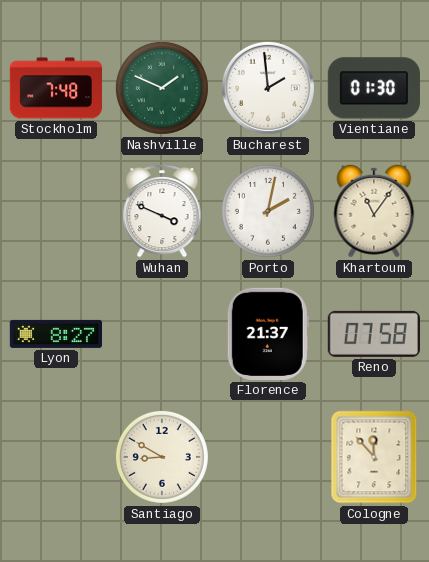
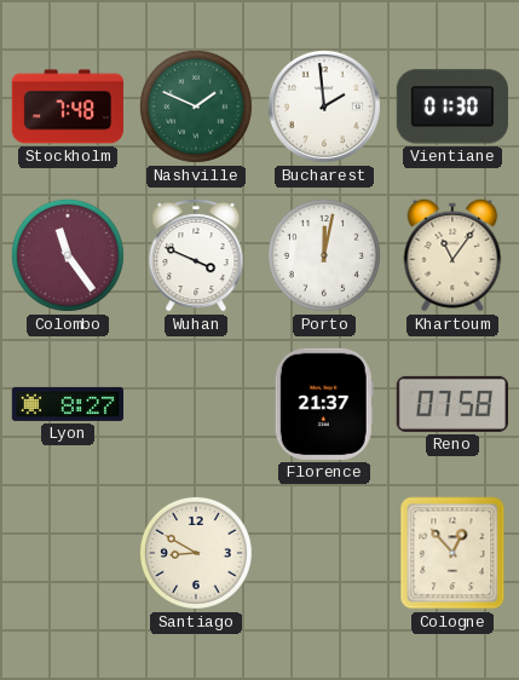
Colombo: none -> 11:24
Porto: 2:02 -> 12:02
Cologne: 11:53 -> 12:53
